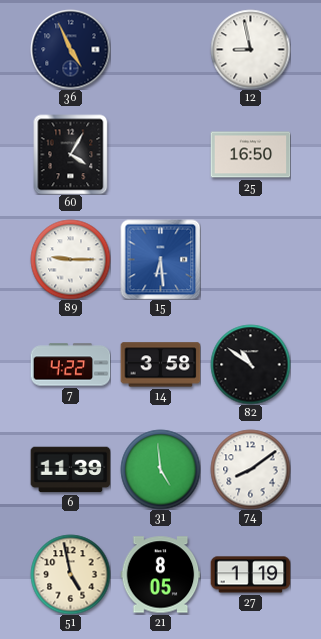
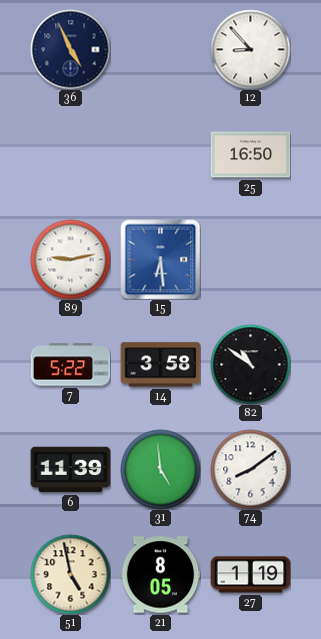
12: 8:58 -> 8:53
60: 4:05 -> none
89: 9:15 -> 9:13
7: 4:22 -> 5:22
